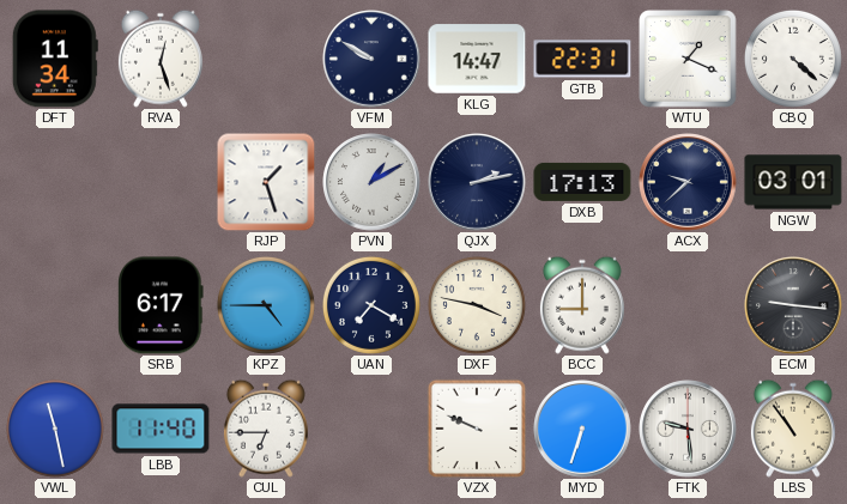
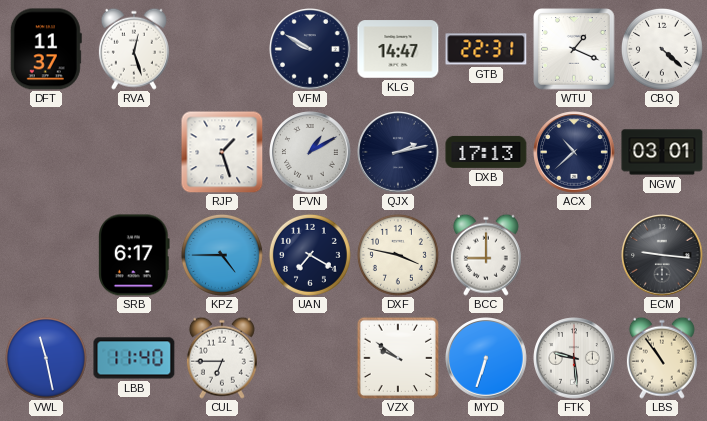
DFT: 11:34 -> 11:37
ACX: 9:38 -> 10:38
VZX: 9:49 -> 9:51
